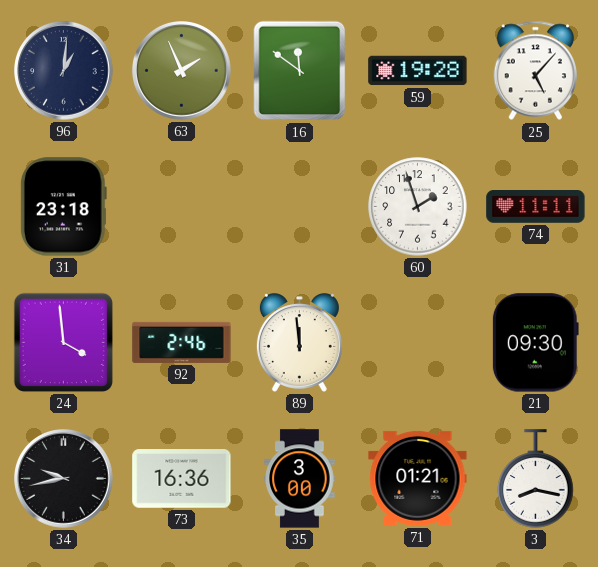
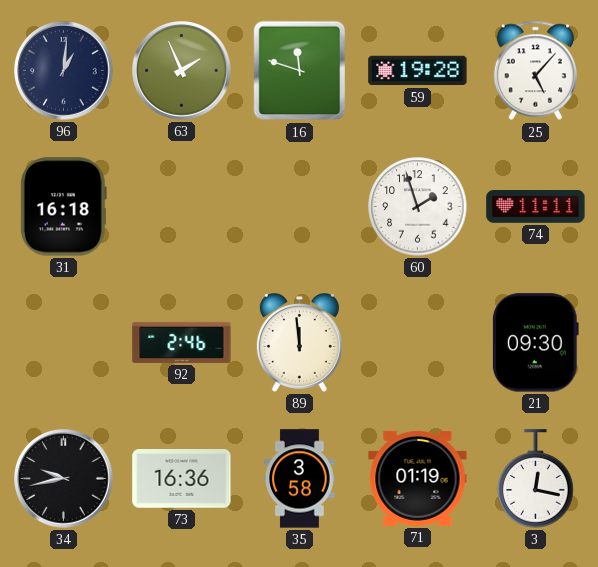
16: 11:51 -> 11:48
31: 23:18 -> 16:18
24: 3:59 -> none
35: 3:00 -> 3:58
71: 01:21 -> 01:19
3: 8:17 -> 12:17
